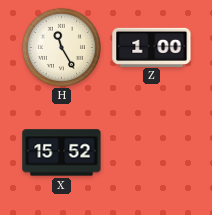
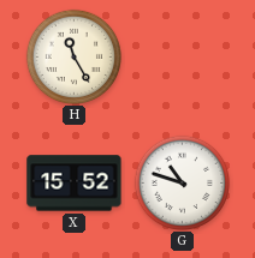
Z: 1:00 -> none
G: none -> 10:48
